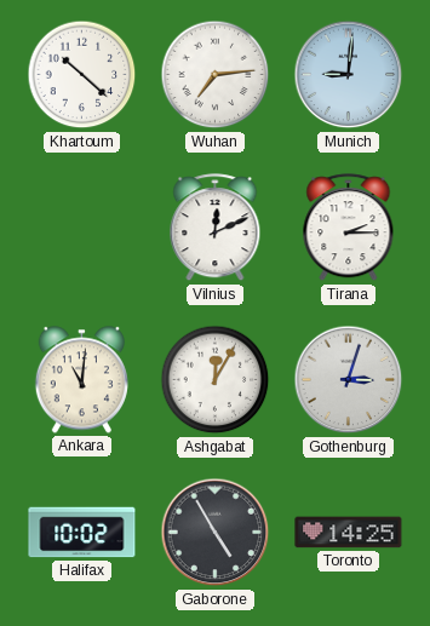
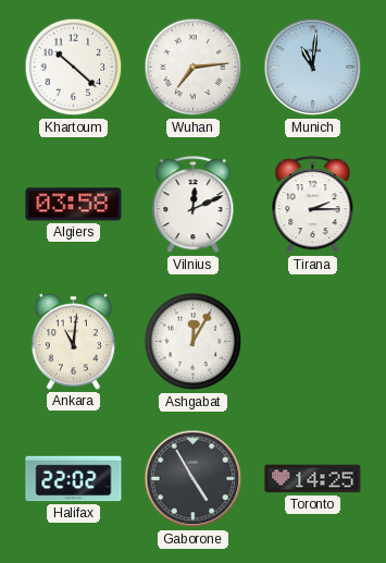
Munich: 9:01 -> 11:01
Algiers: none -> 03:58
Gothenburg: 3:03 -> none
Halifax: 10:02 -> 22:02
